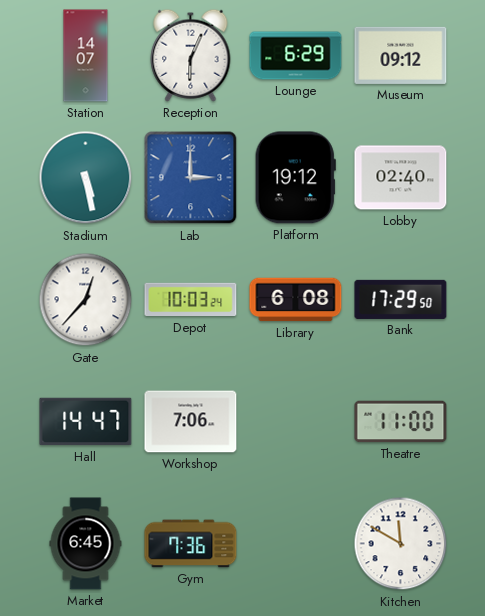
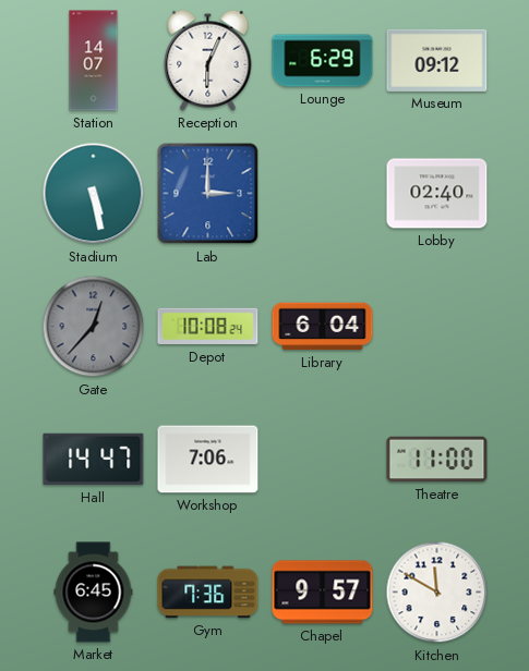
Platform: 19:12 -> none
Gate dial: white -> grey
Depot: 10:03 -> 10:08
Library: 6:08 -> 6:04
Bank: 17:29 -> none
Chapel: none -> 9:57
